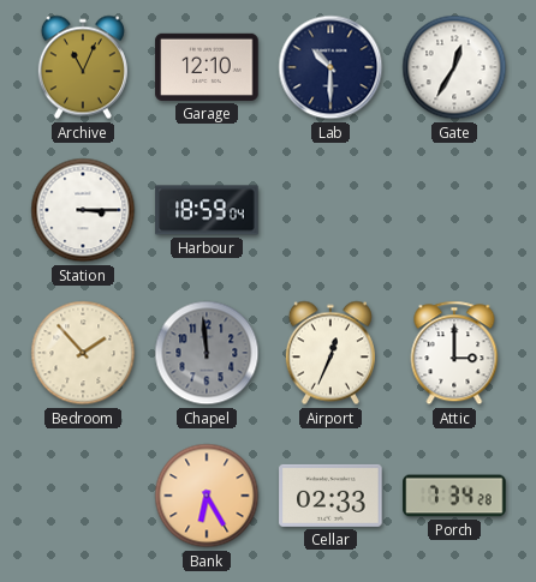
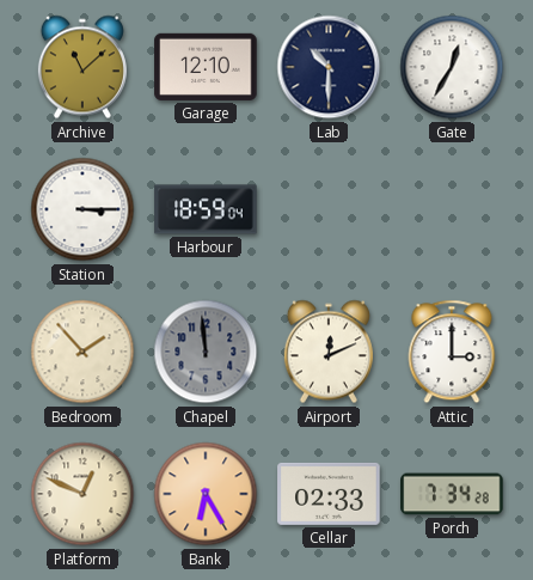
Archive: 11:04 -> 11:08
Airport: 12:34 -> 12:11
Platform: none -> 12:49
